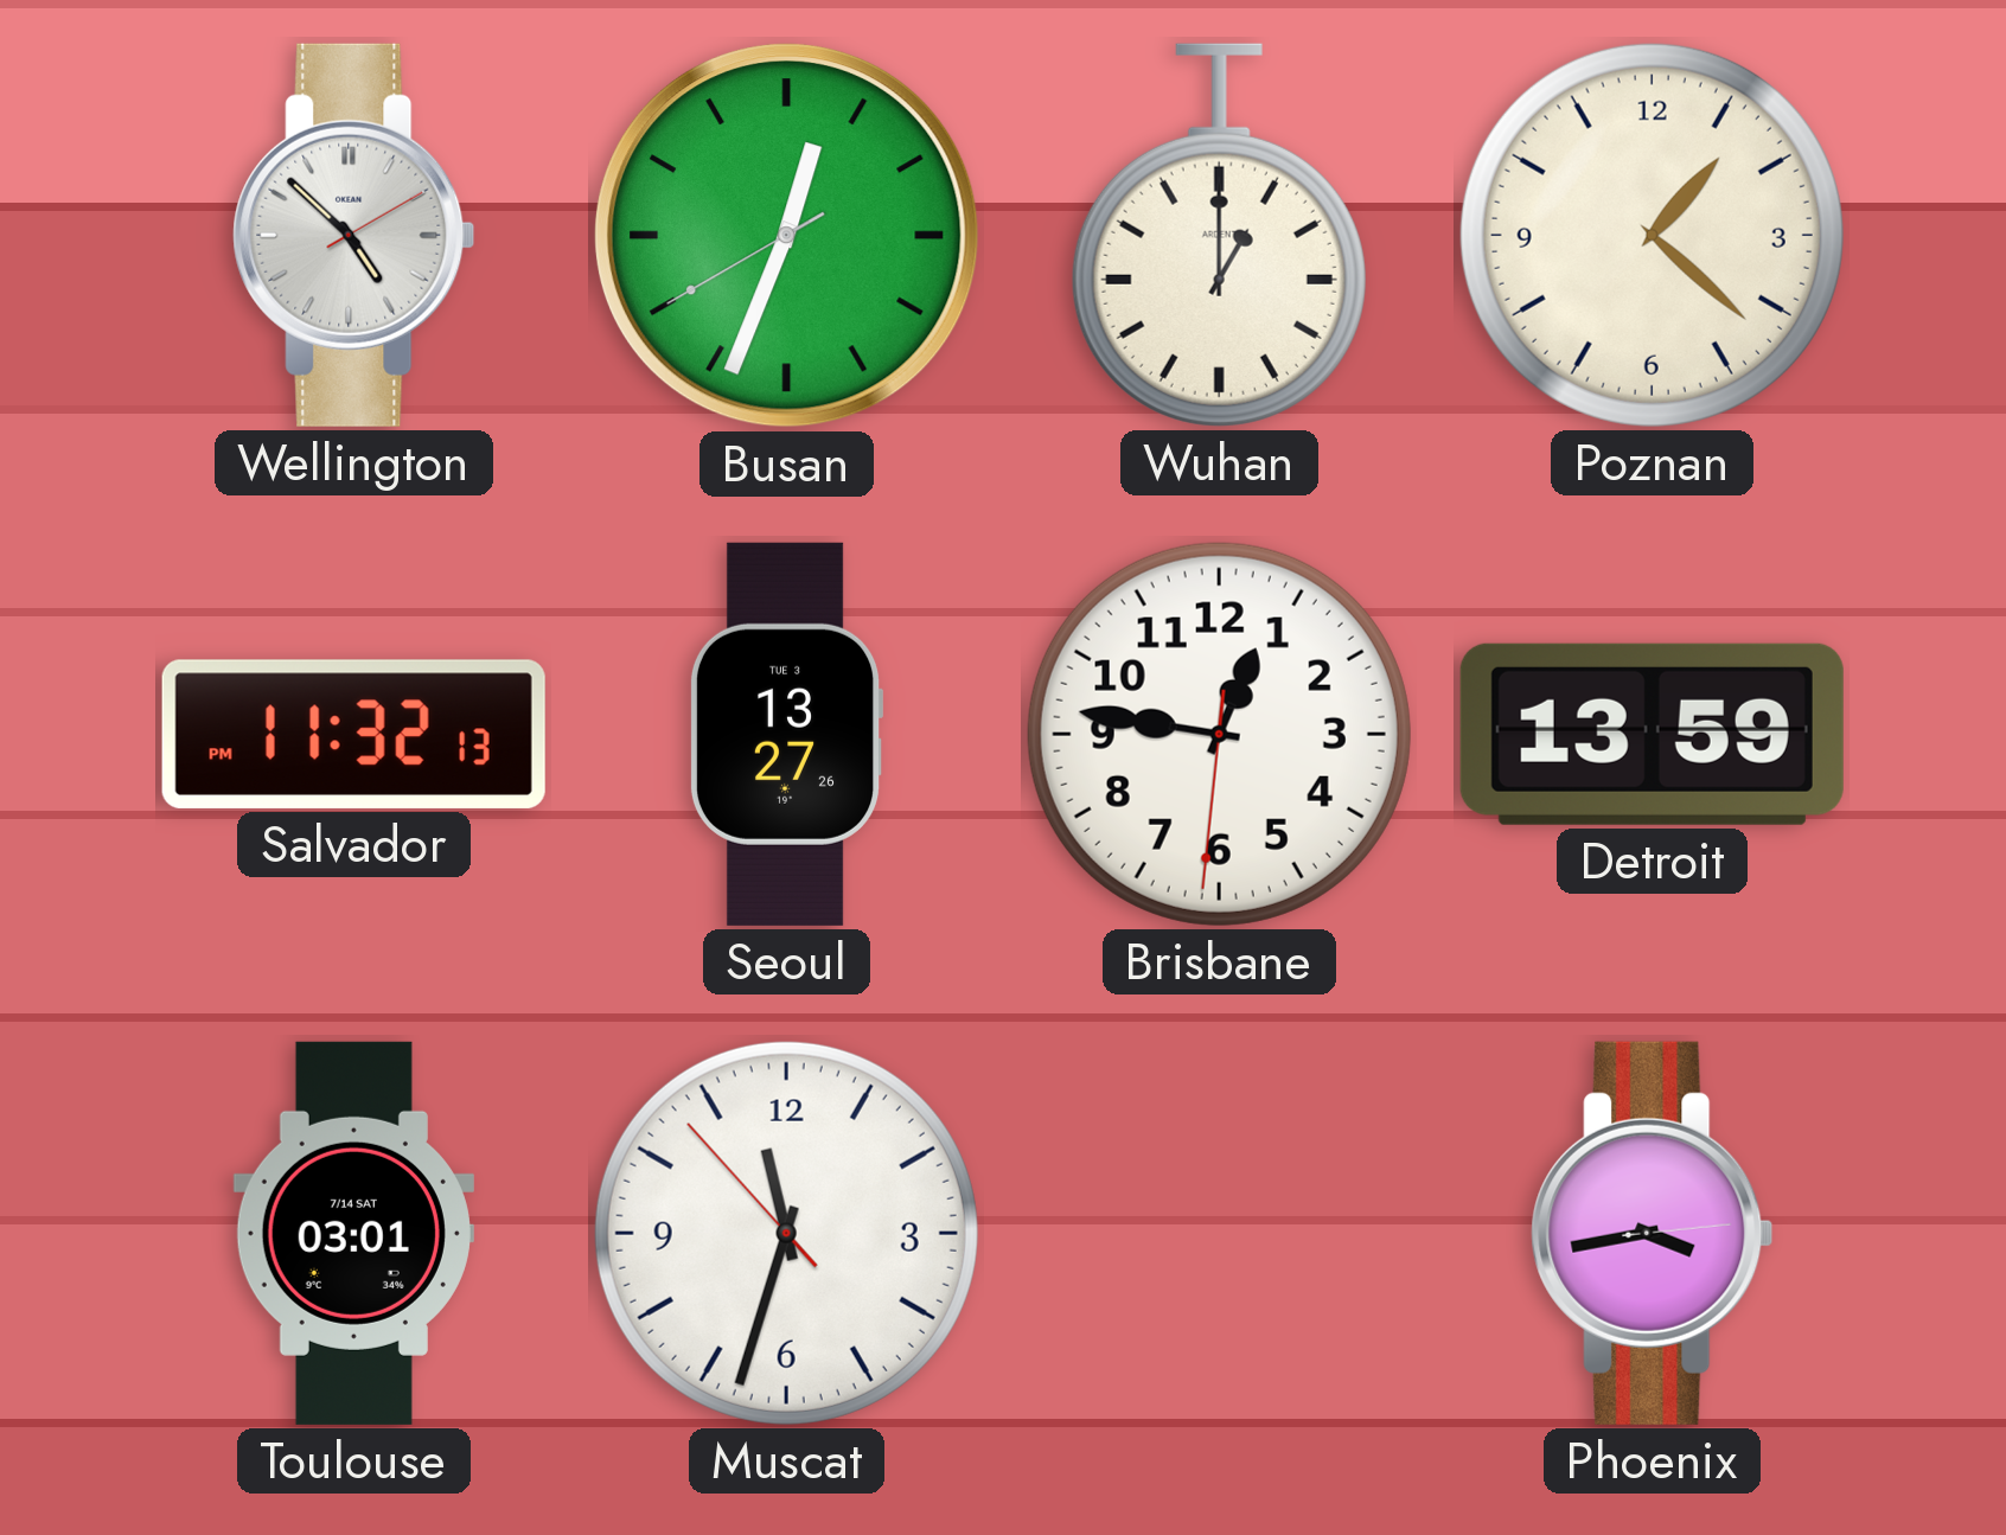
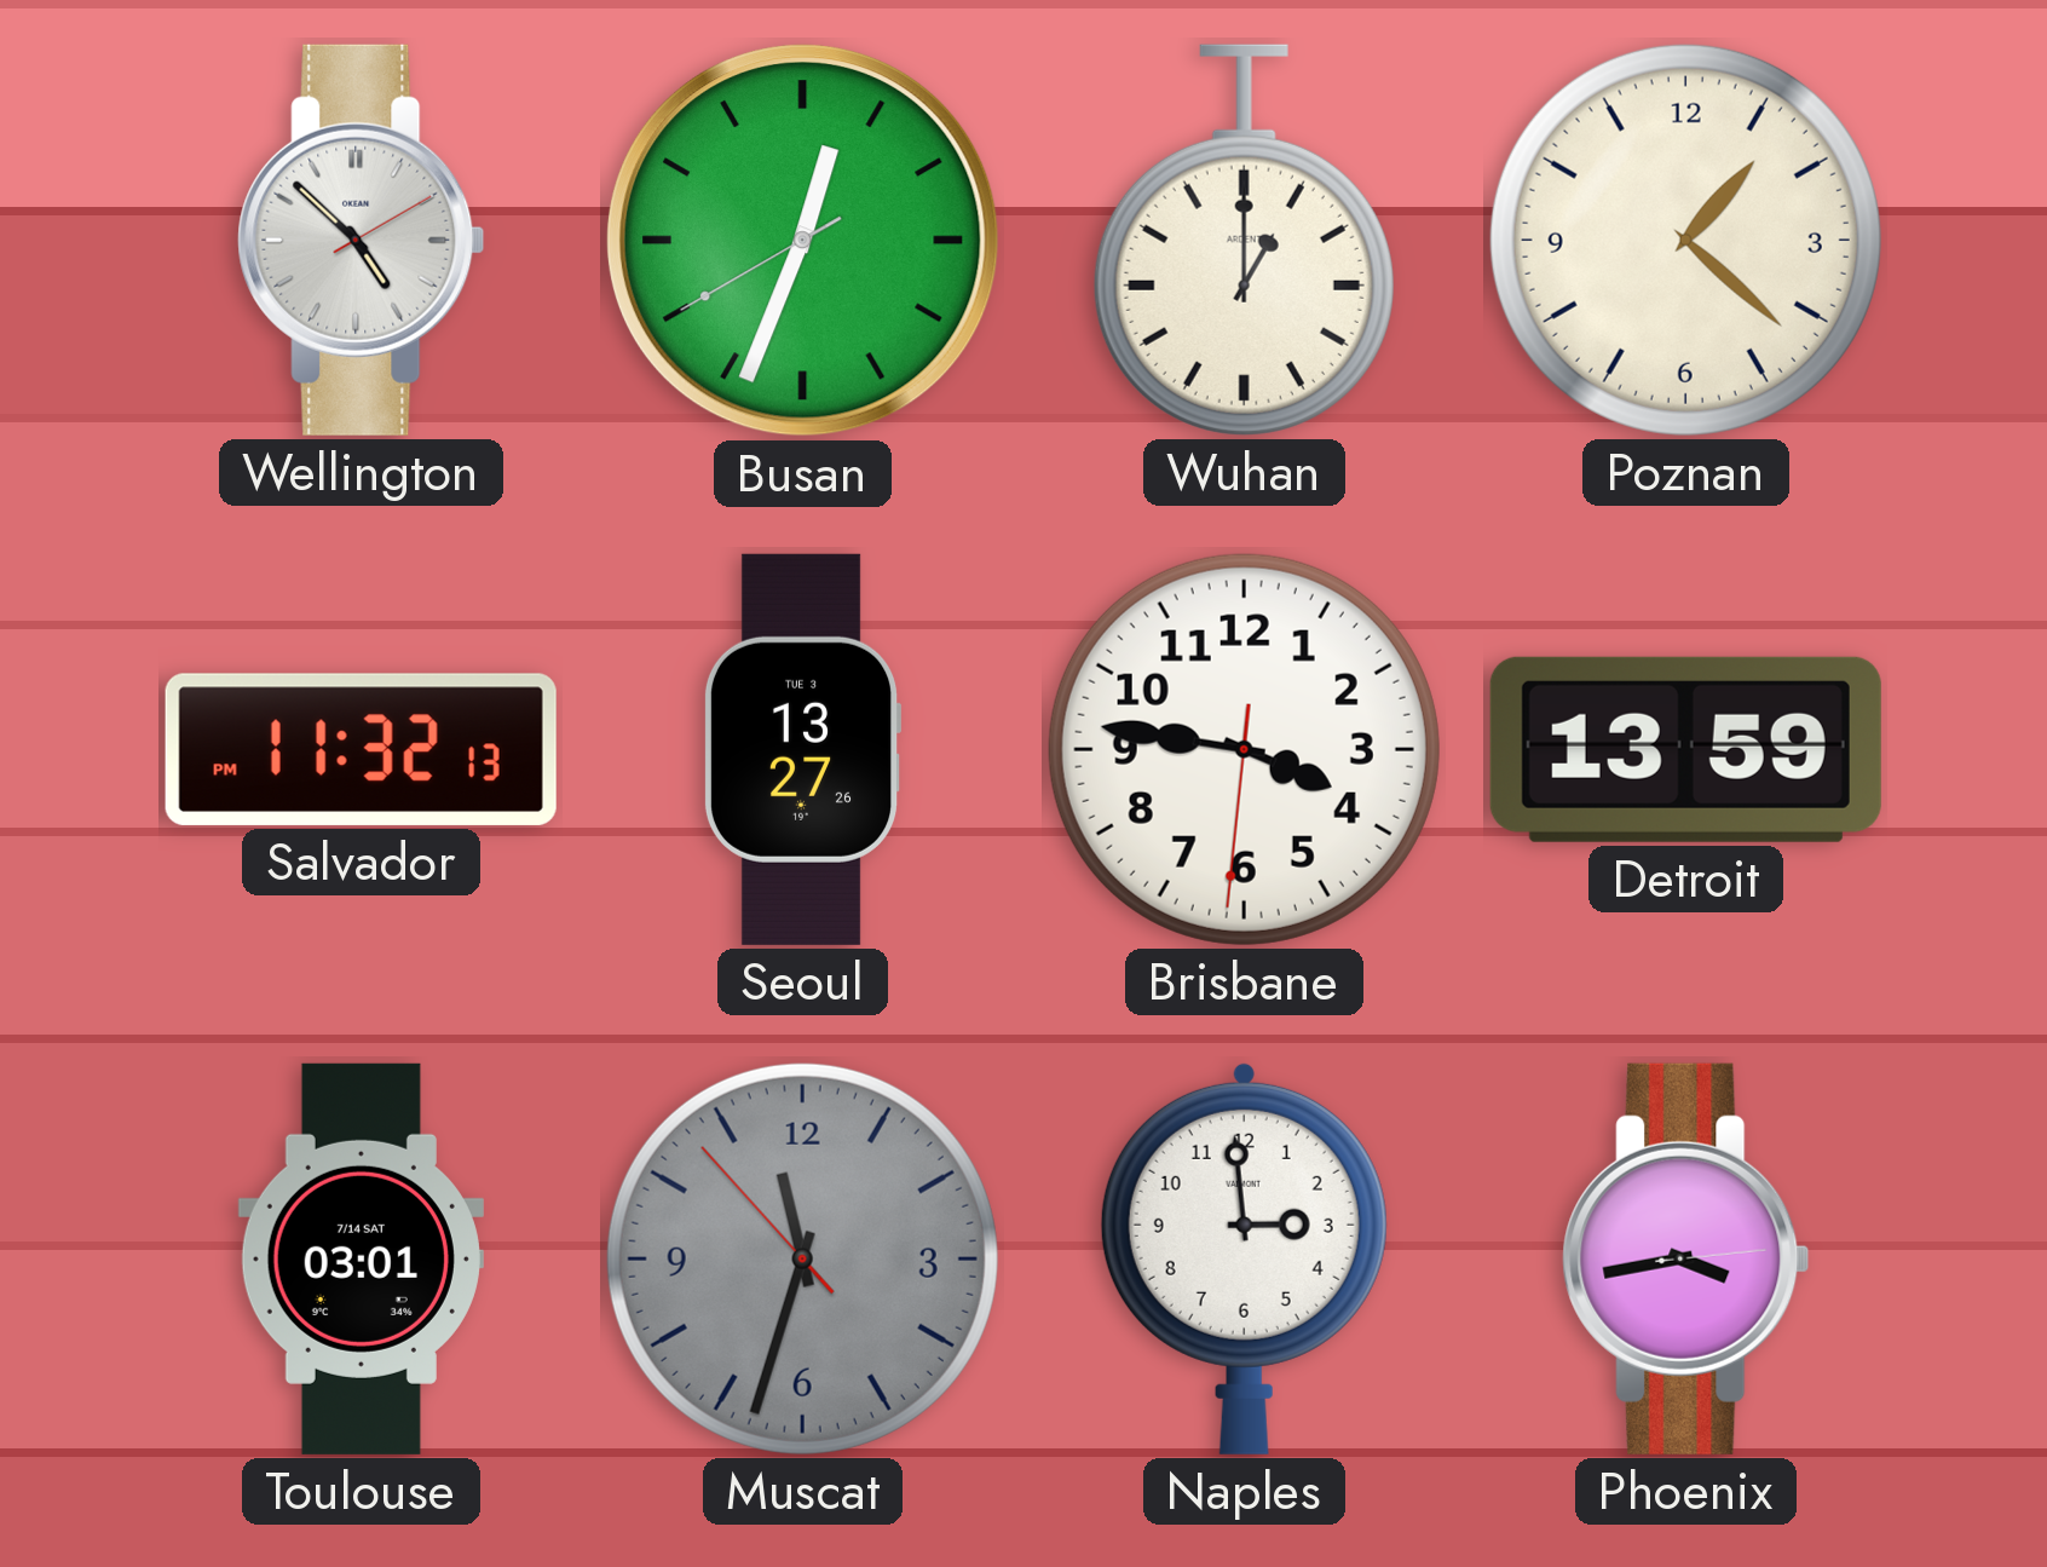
Brisbane: 12:46 -> 3:46
Muscat dial: white -> grey
Naples: none -> 2:59
